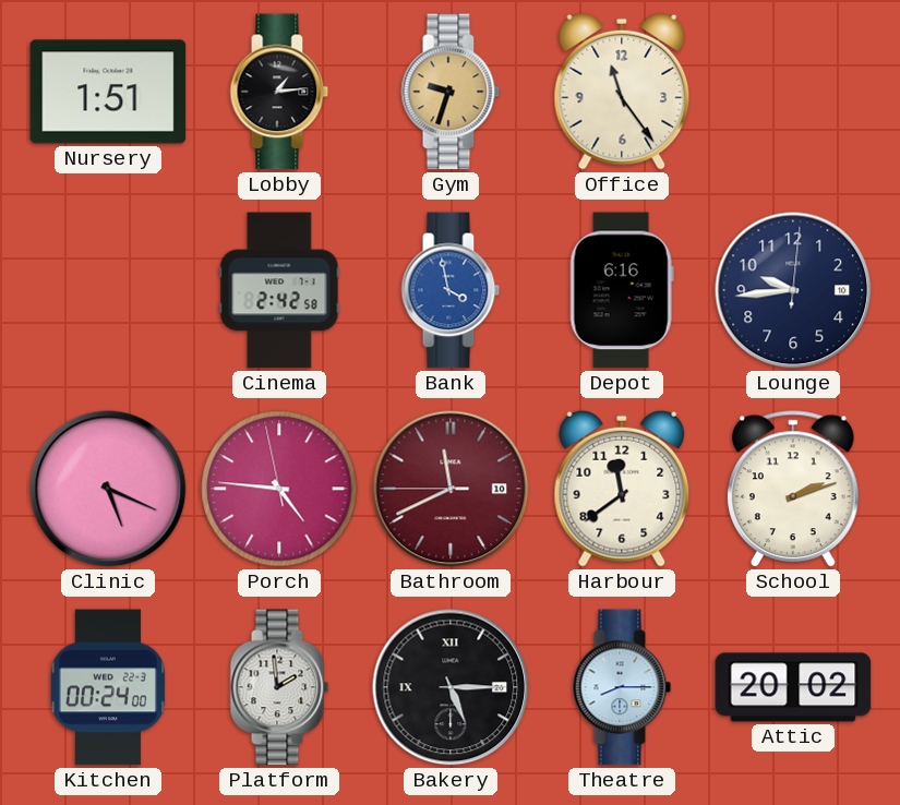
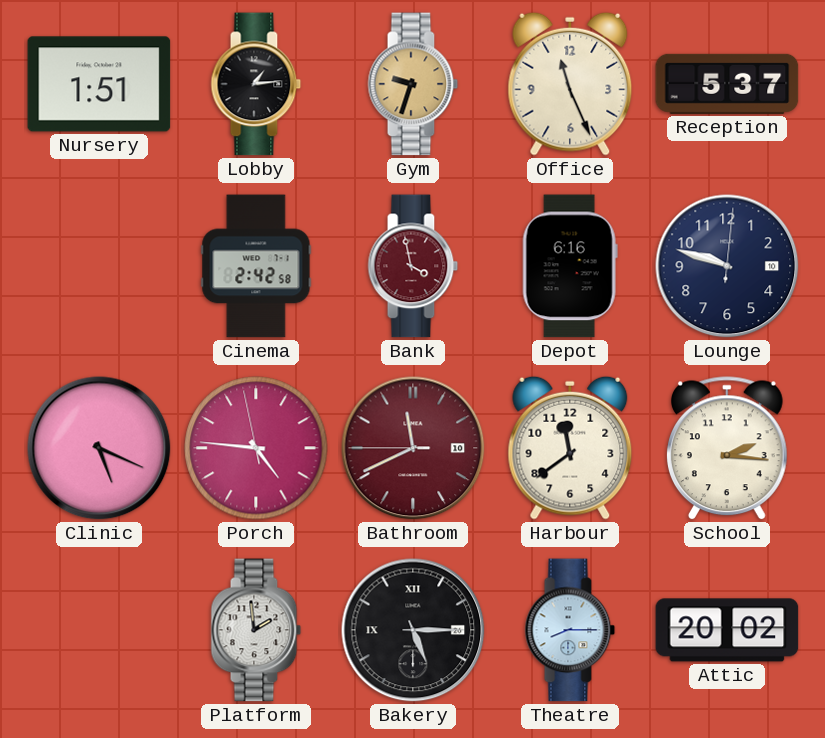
Office: 11:24 -> 11:26
Reception: none -> 5:37
Bank dial: blue -> burgundy
Lounge: 9:44 -> 9:48
School: 2:12 -> 2:16
Kitchen: 00:24 -> none
